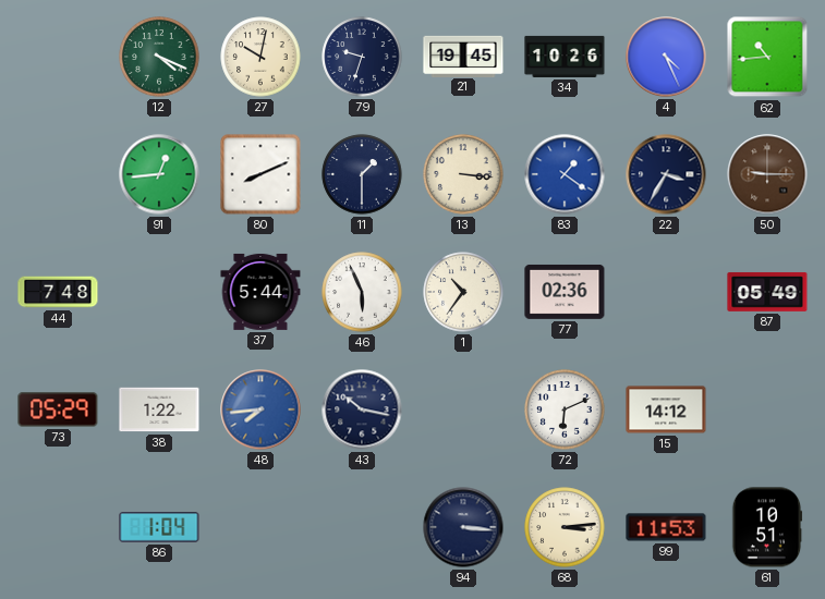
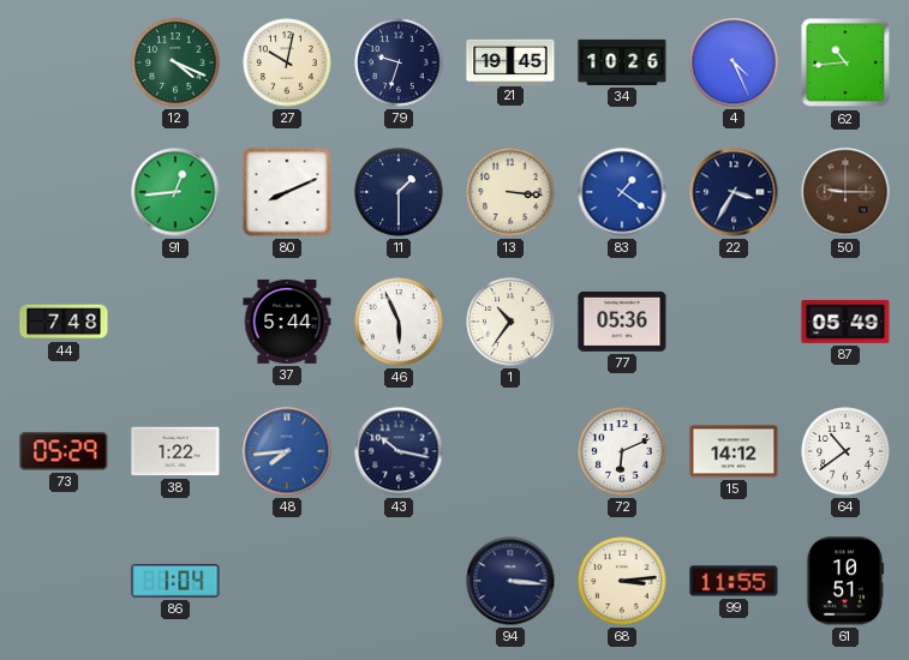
77: 02:36 -> 05:36
64: none -> 10:39
99: 11:53 -> 11:55
